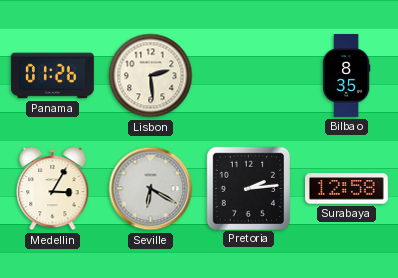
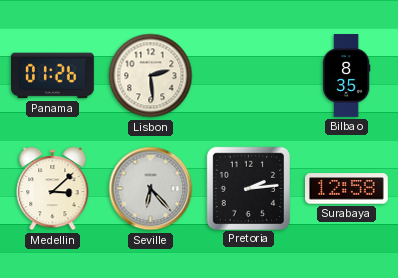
Medellin: 3:05 -> 3:08
Seville: 6:20 -> 6:23
